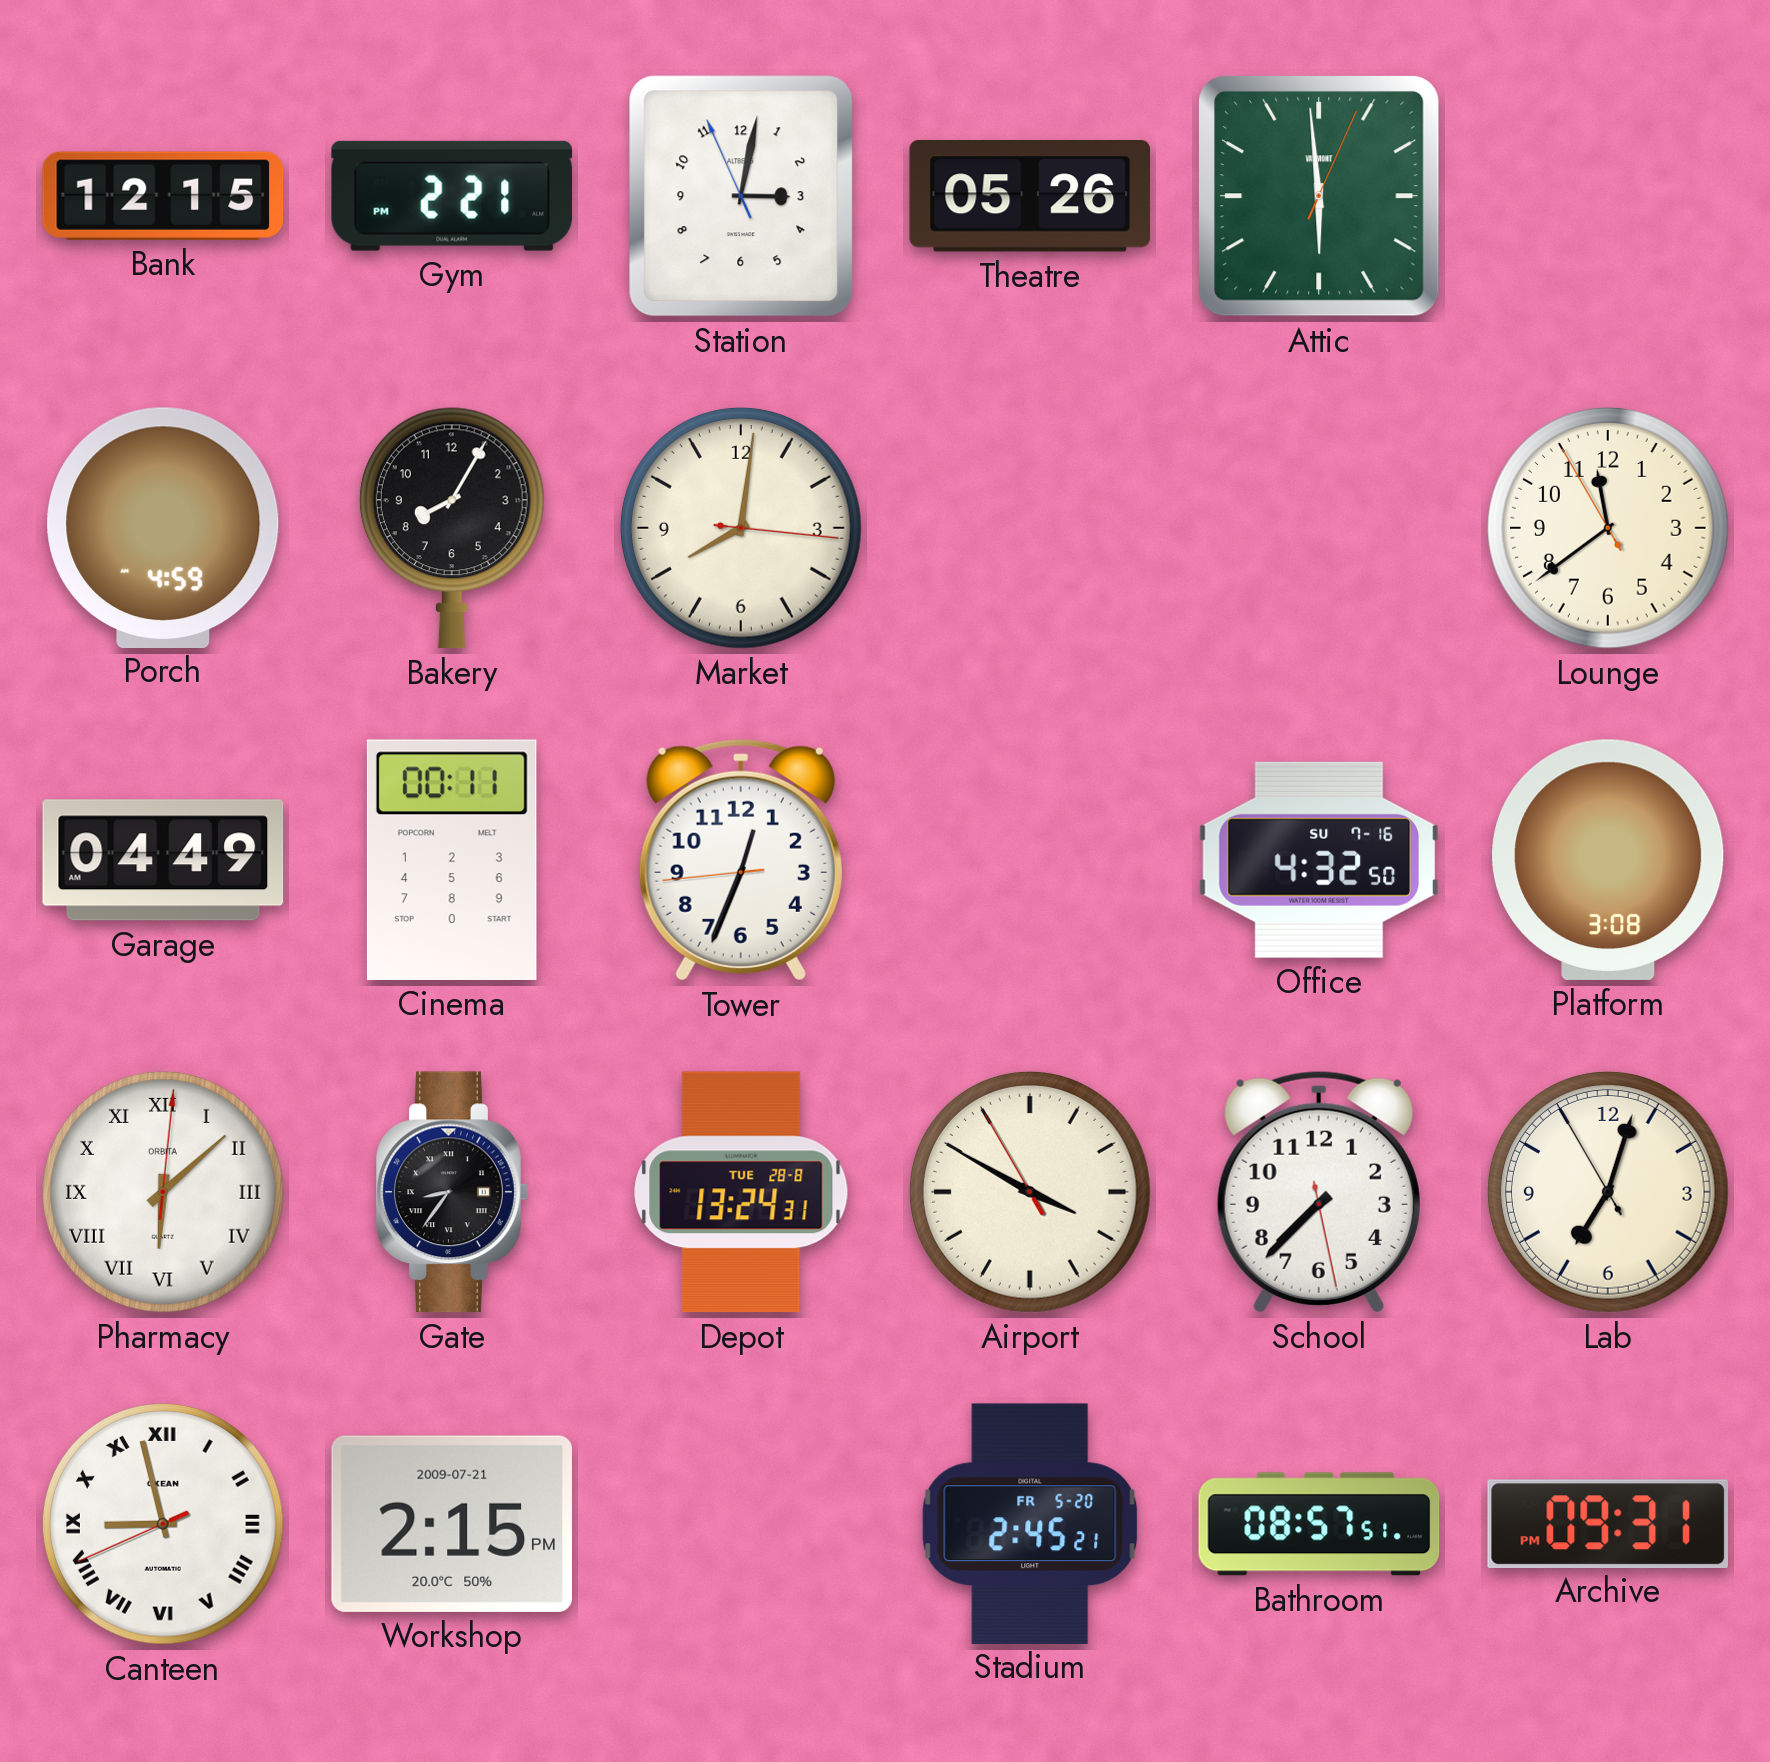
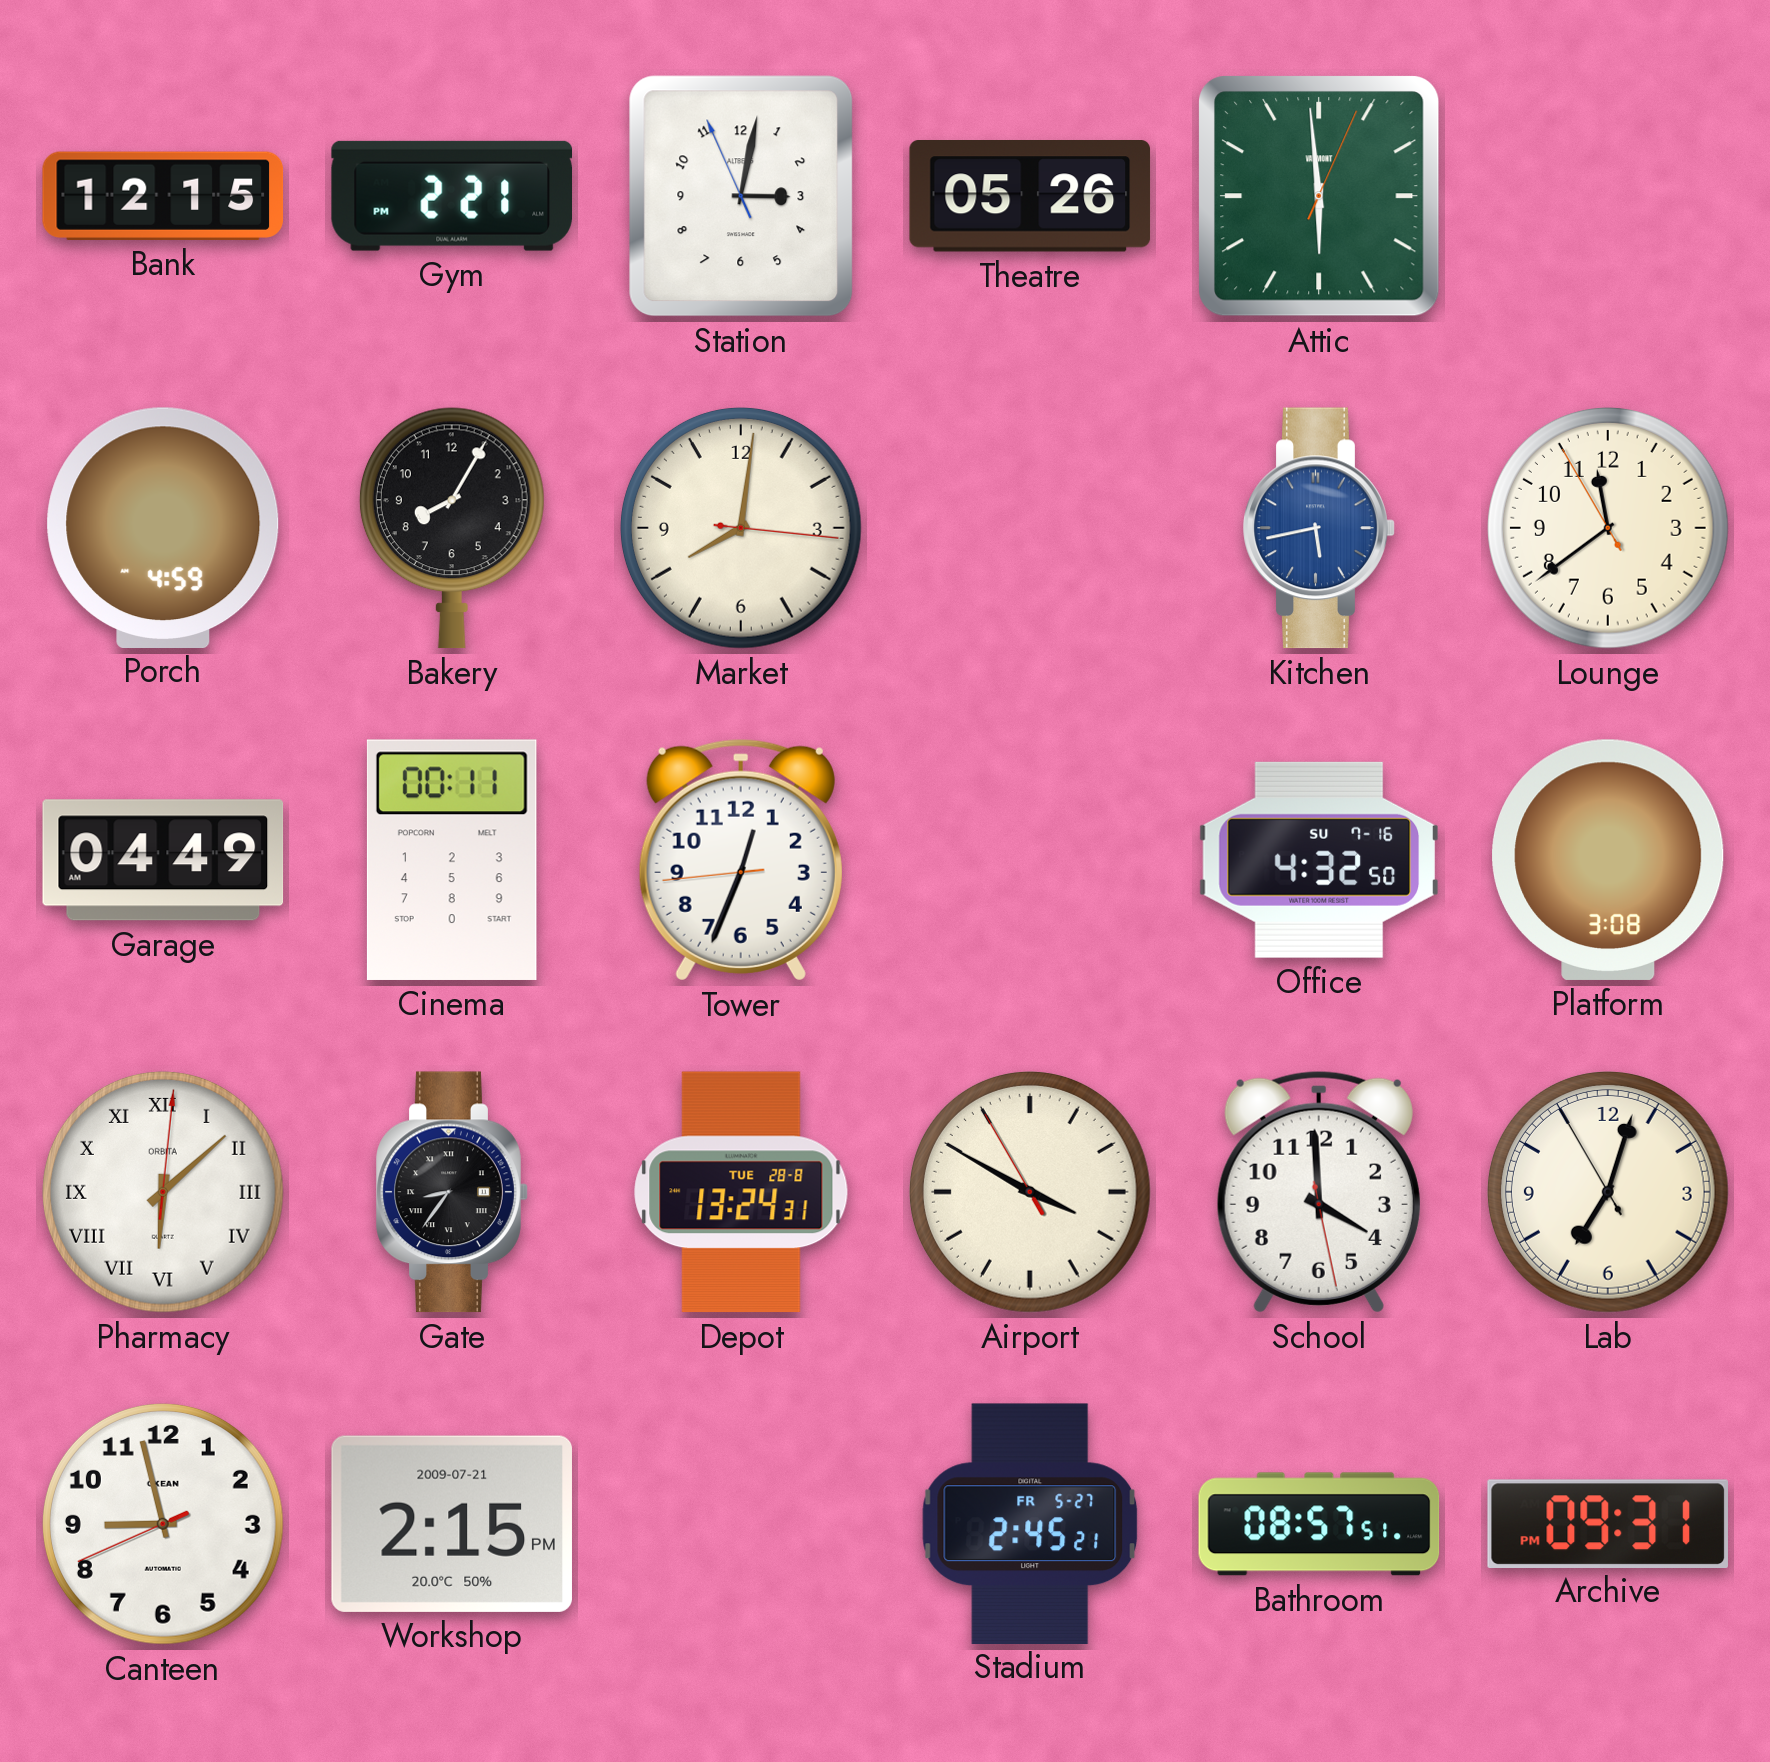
Kitchen: none -> 5:43
School: 7:37 -> 3:59
Canteen numerals: Roman -> Arabic
Stadium date: FR 5-20 -> FR 5-27
